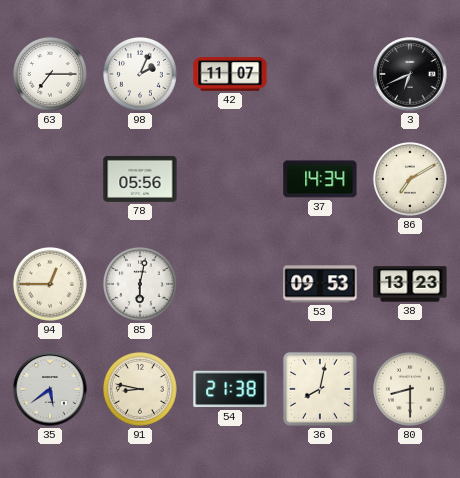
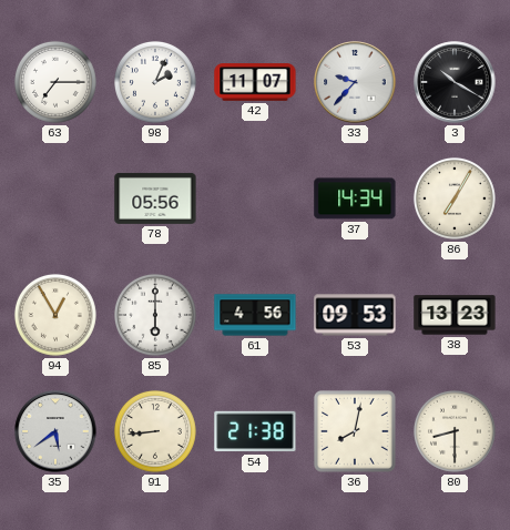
33: none -> 9:37
3: 6:41 -> 10:20
86: 7:10 -> 7:05
94: 12:45 -> 12:55
85: 6:02 -> 6:00
61: none -> 4:56
91: 8:47 -> 8:44
